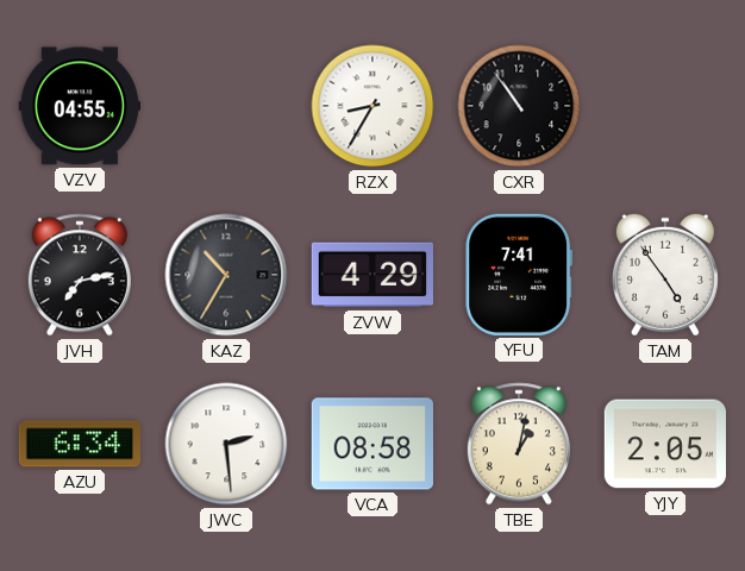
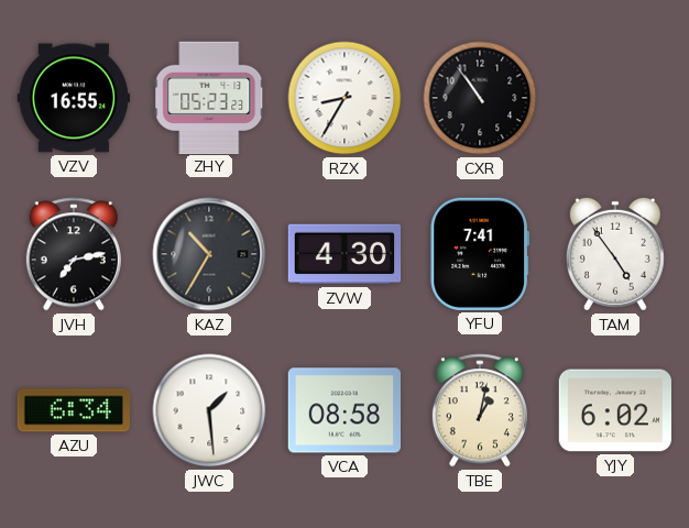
VZV: 04:55 -> 16:55
ZHY: none -> 05:23
ZVW: 4:29 -> 4:30
JWC: 2:29 -> 1:29
YJY: 2:05 -> 6:02
